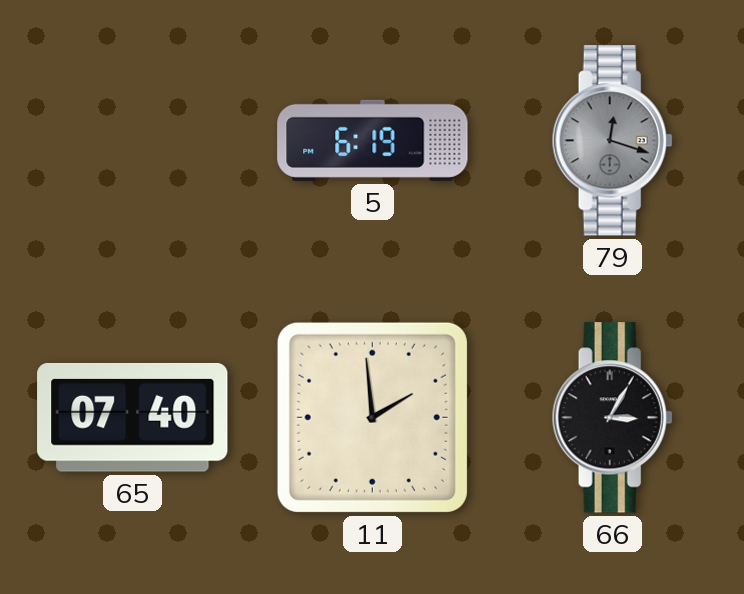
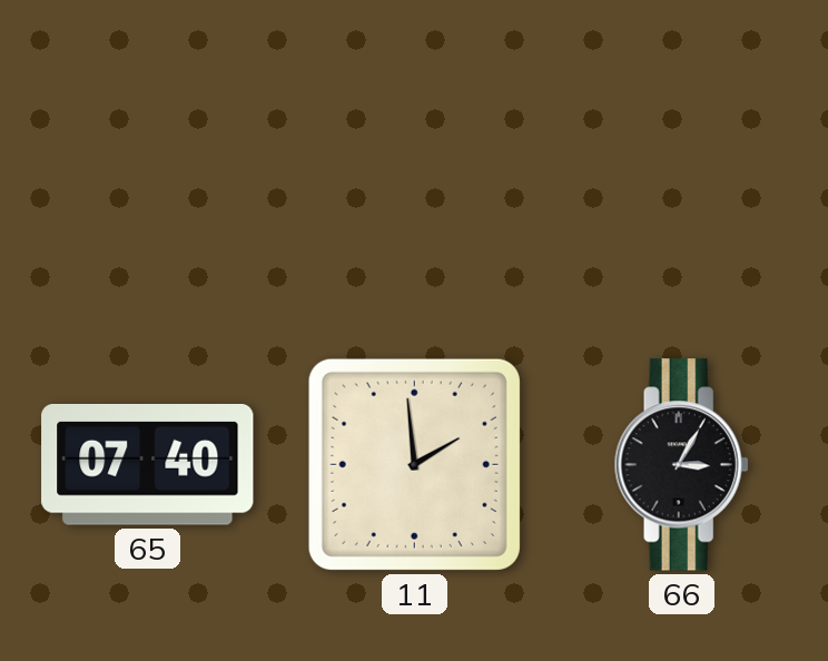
5: 6:19 -> none
79: 12:18 -> none
